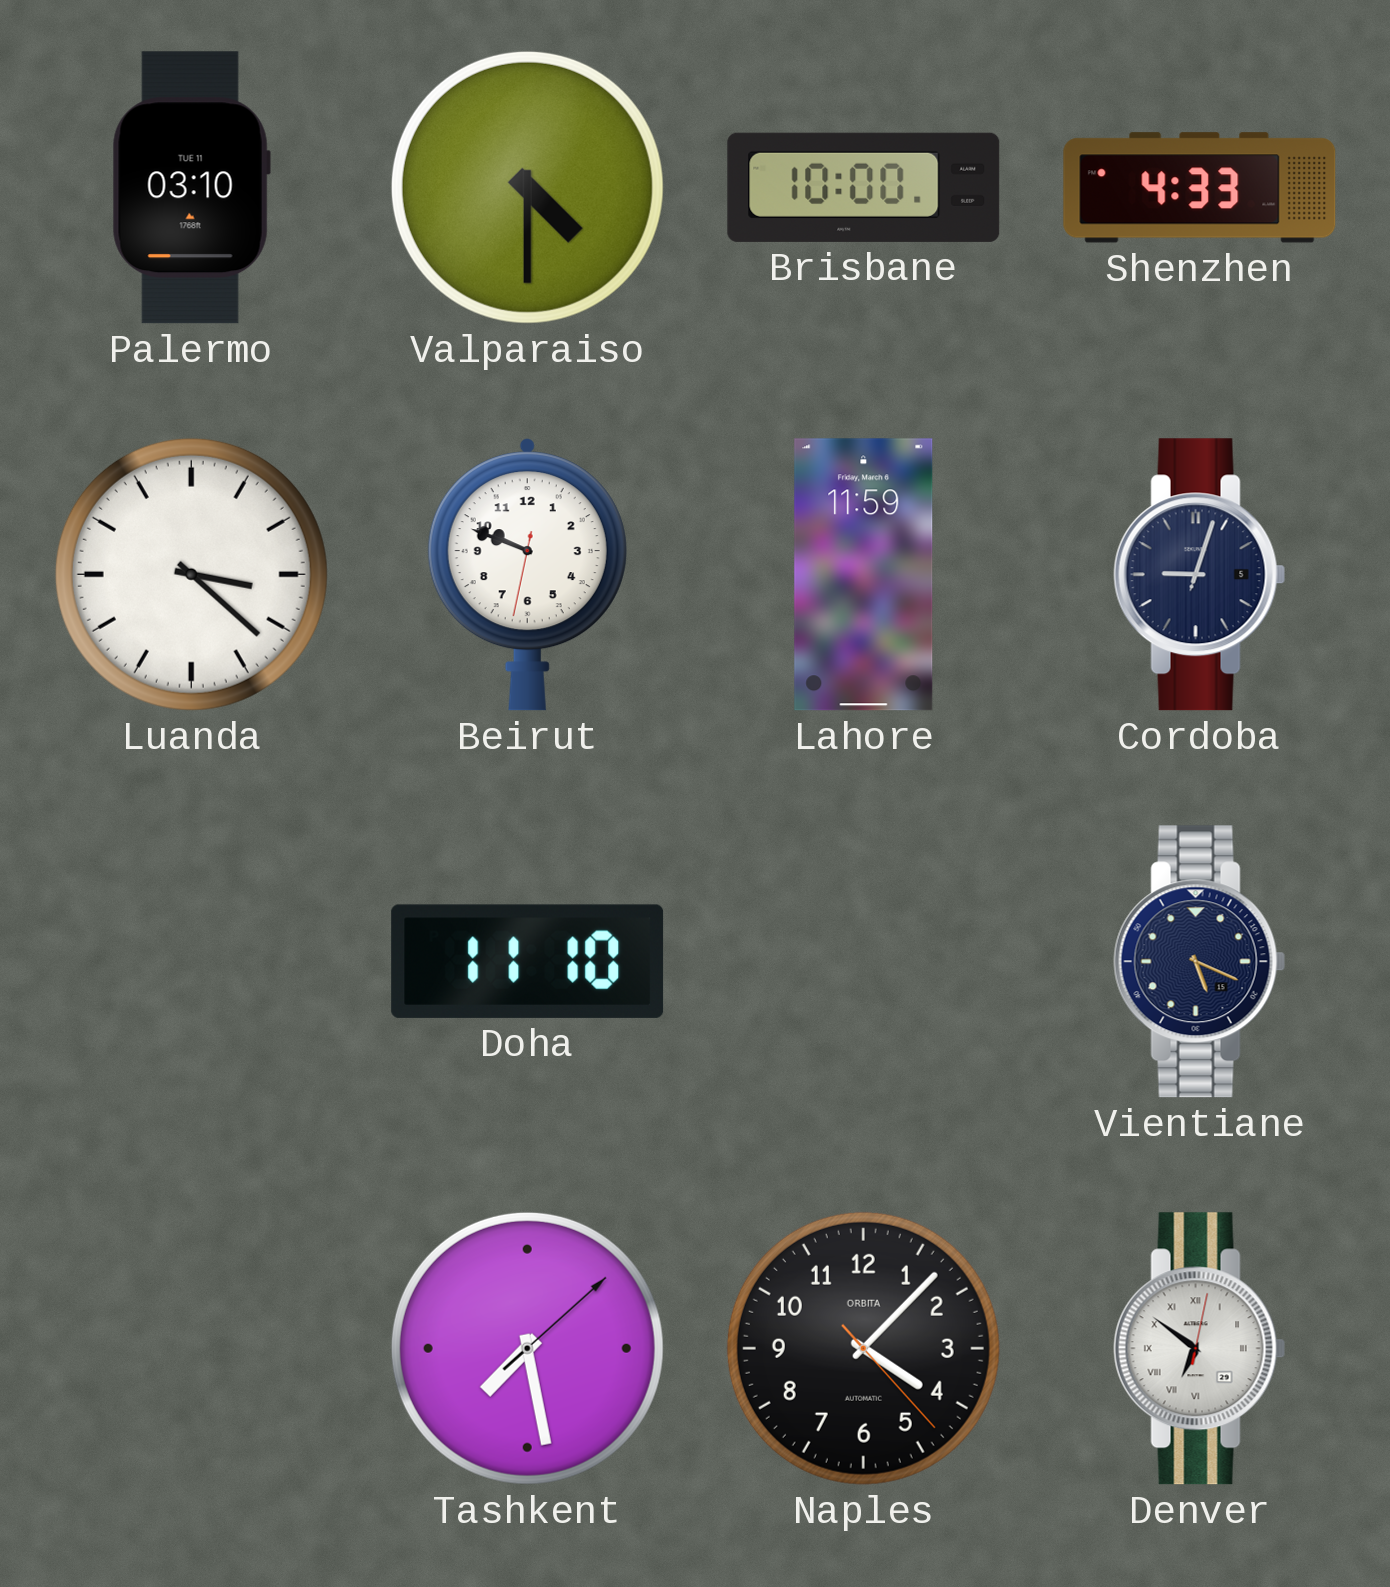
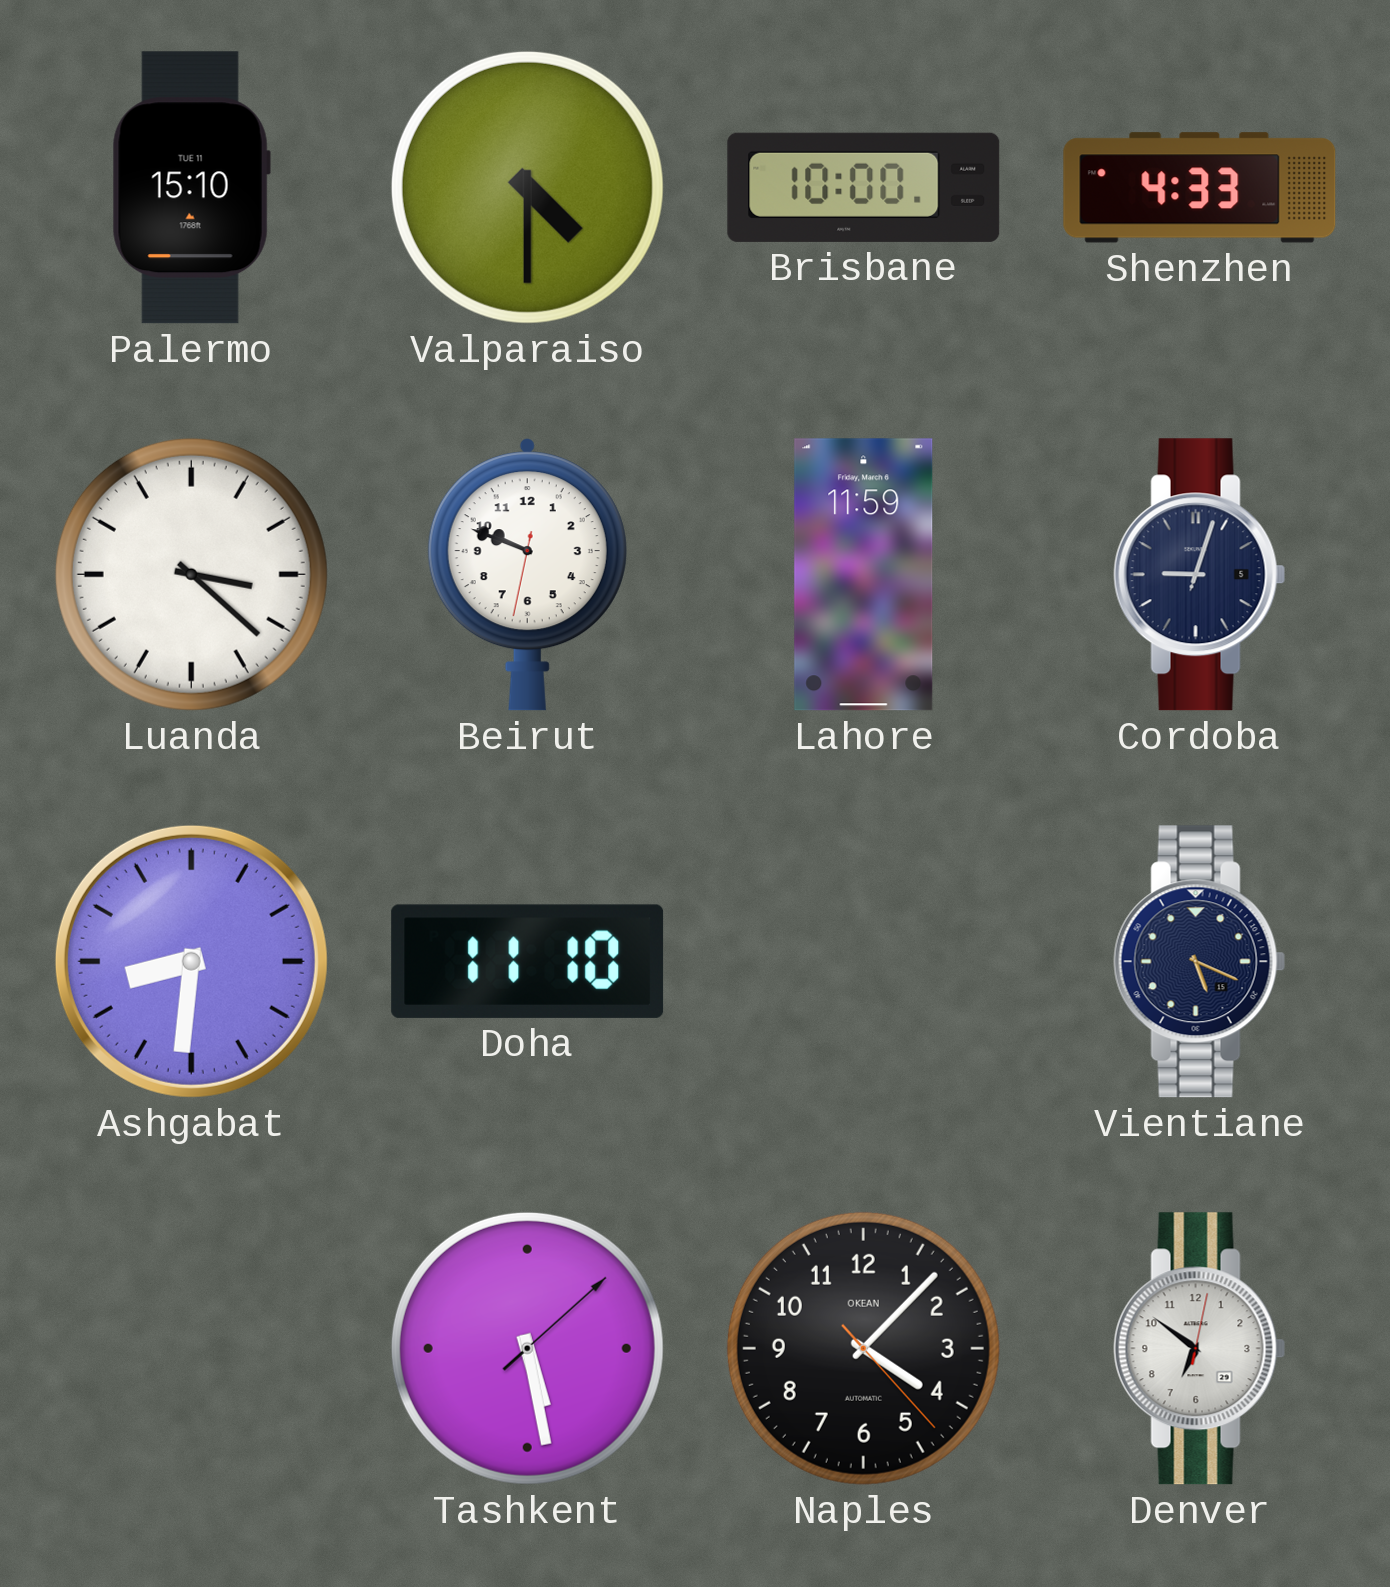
Palermo: 03:10 -> 15:10
Ashgabat: none -> 8:31
Tashkent: 7:28 -> 5:28
Naples brand: ORBITA -> OKEAN
Denver numerals: Roman -> Arabic
